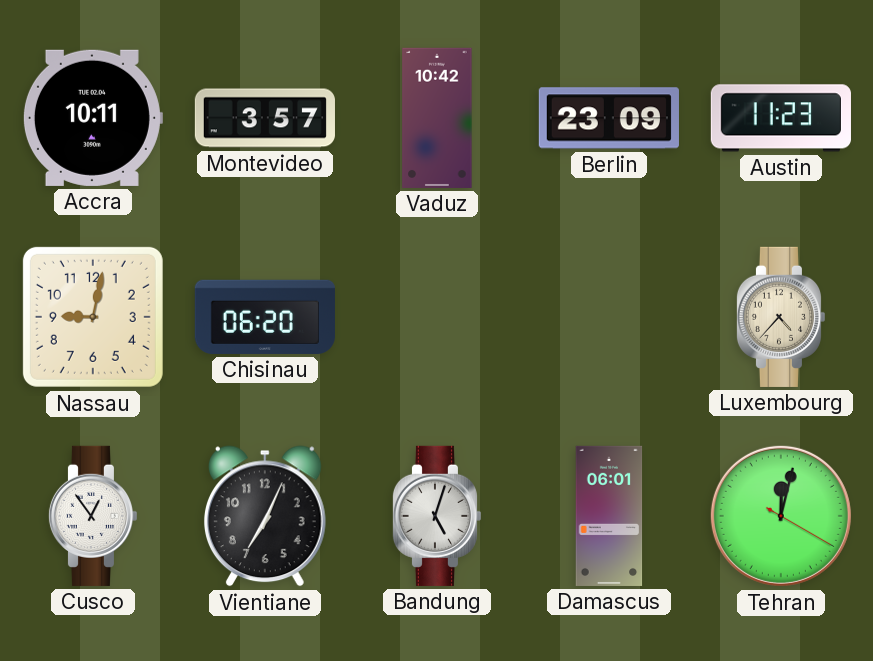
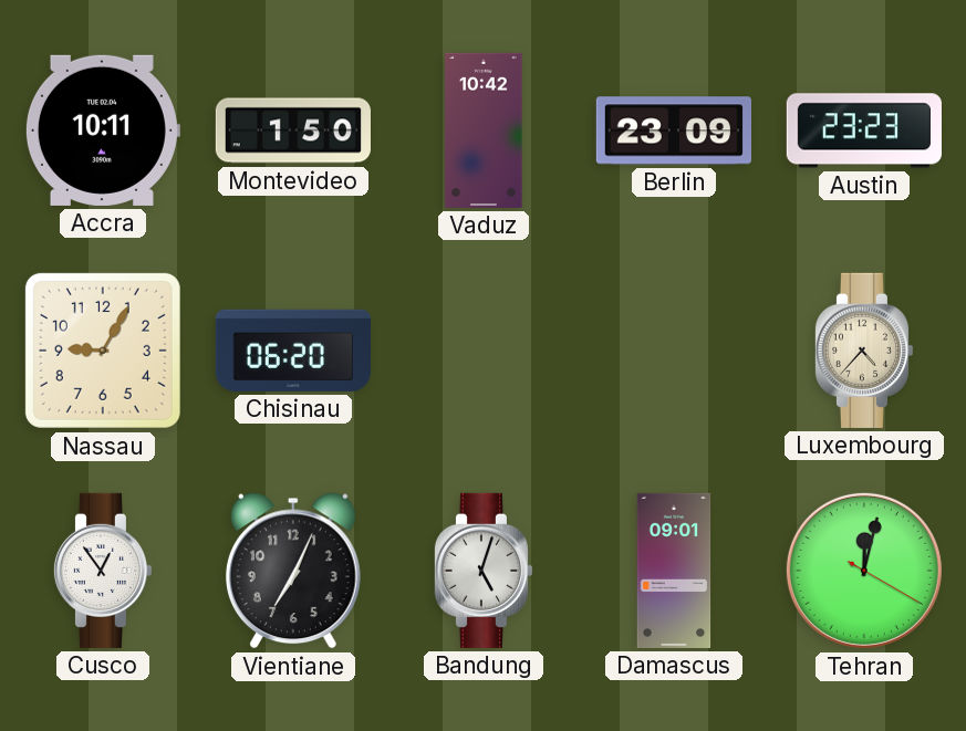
Montevideo: 3:57 -> 1:50
Austin: 11:23 -> 23:23
Nassau: 9:02 -> 9:05
Damascus: 06:01 -> 09:01
